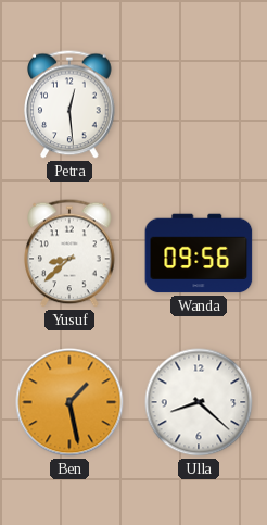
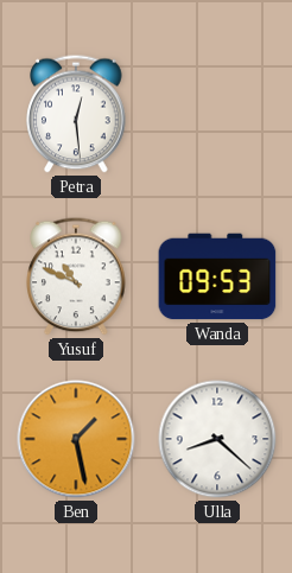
Yusuf: 8:38 -> 10:49
Wanda: 09:56 -> 09:53
